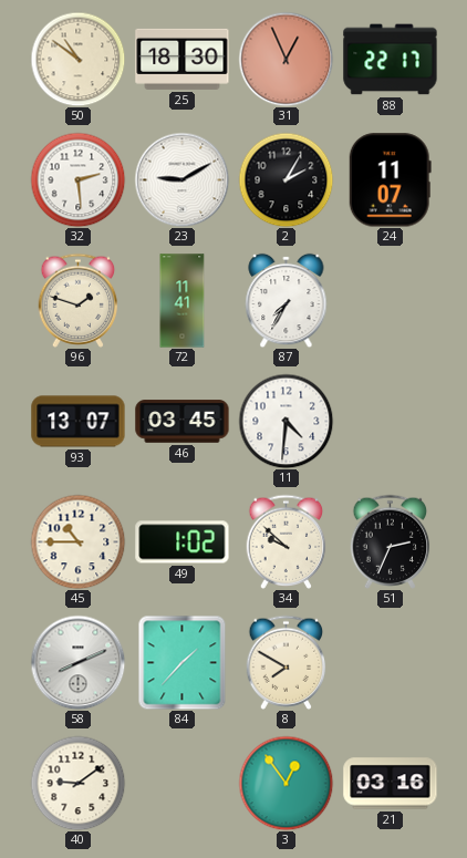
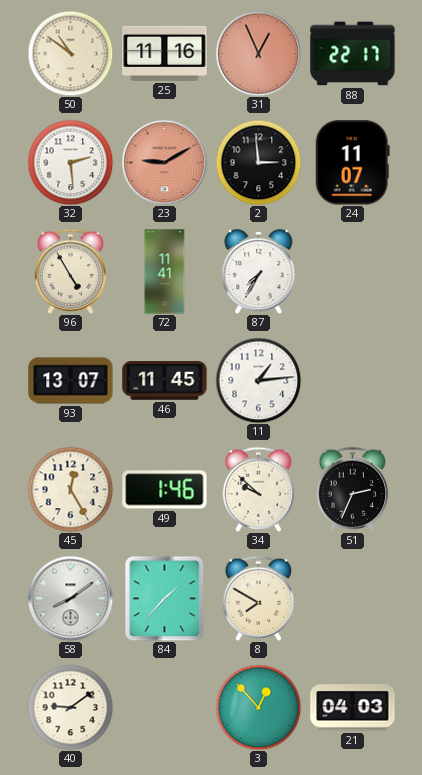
25: 18:30 -> 11:16
23 dial: white -> salmon
2: 2:05 -> 2:59
96: 1:48 -> 4:55
46: 03:45 -> 11:45
11: 4:31 -> 1:14
45: 10:45 -> 12:25
49: 1:02 -> 1:46
58: 8:11 -> 8:09
3: 12:54 -> 12:53
21: 03:16 -> 04:03
